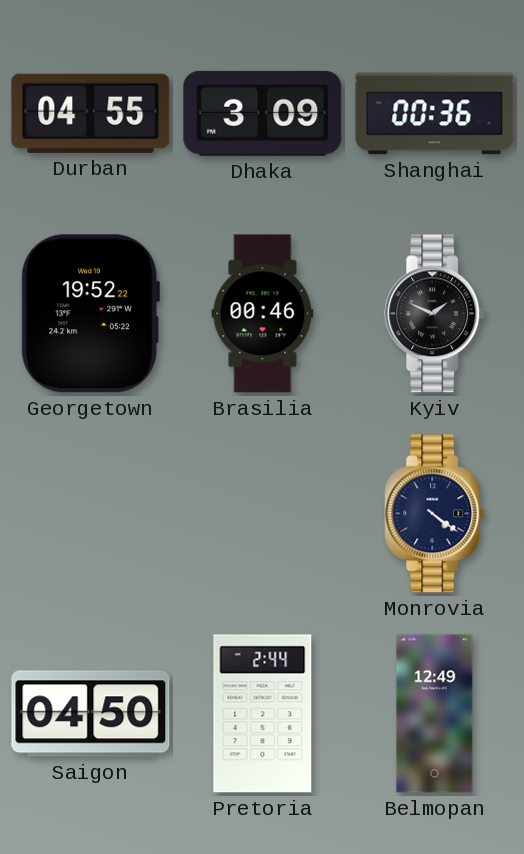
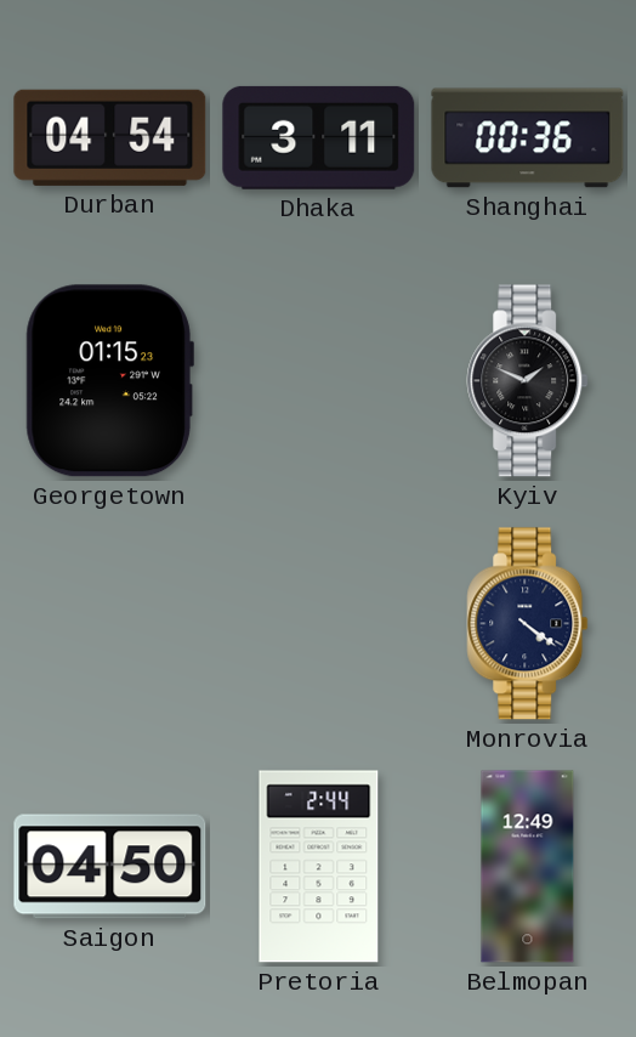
Durban: 04:55 -> 04:54
Dhaka: 3:09 -> 3:11
Georgetown: 19:52 -> 01:15
Brasilia: 00:46 -> none
